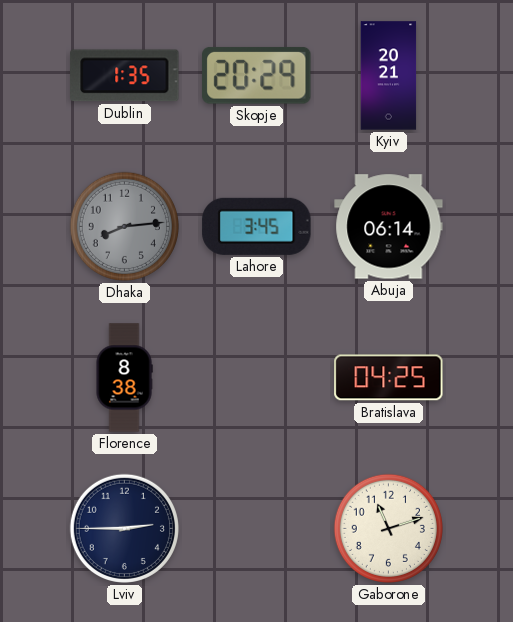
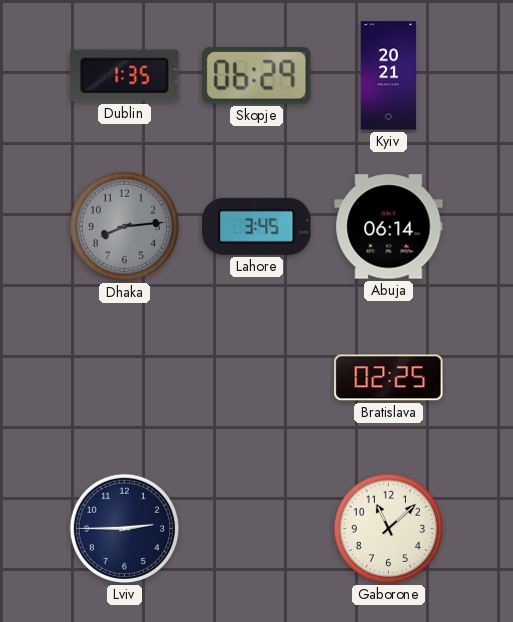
Skopje: 20:29 -> 06:29
Florence: 8:38 -> none
Bratislava: 04:25 -> 02:25
Gaborone: 11:12 -> 11:08
